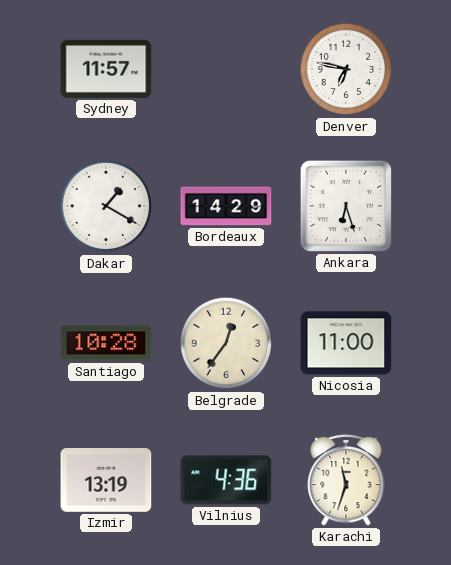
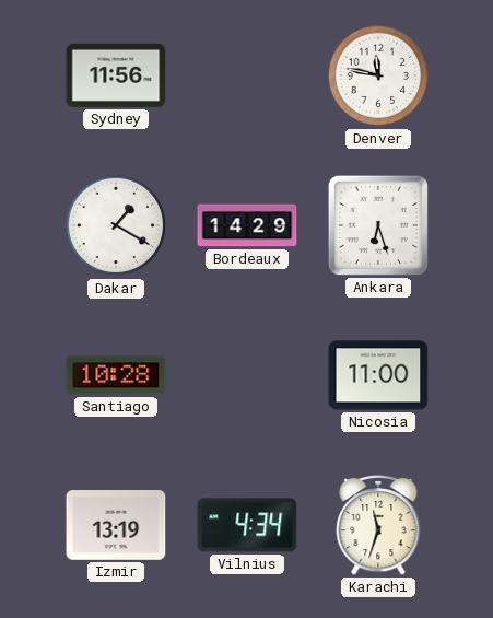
Sydney: 11:57 -> 11:56
Denver: 6:47 -> 11:47
Belgrade: 12:36 -> none
Vilnius: 4:36 -> 4:34
